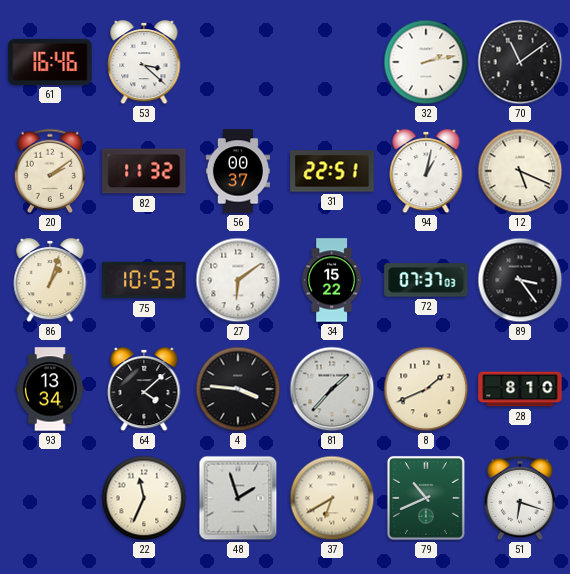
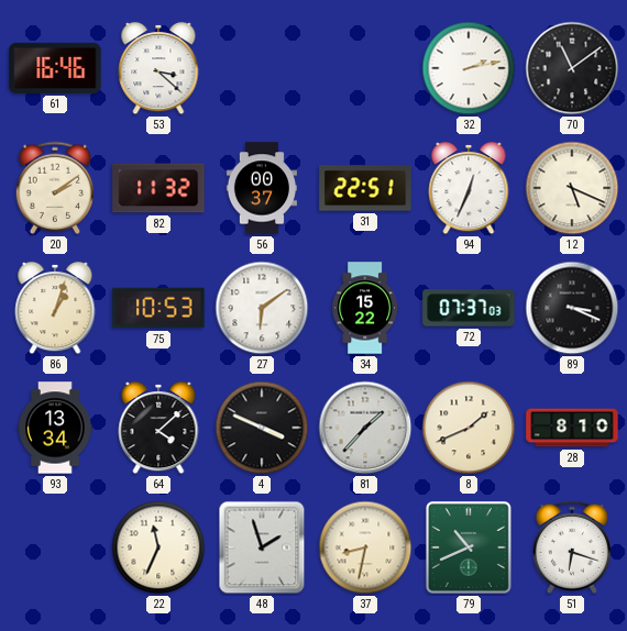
94: 1:02 -> 12:34
89: 3:24 -> 3:19
4: 3:46 -> 3:49
37: 6:40 -> 8:32
